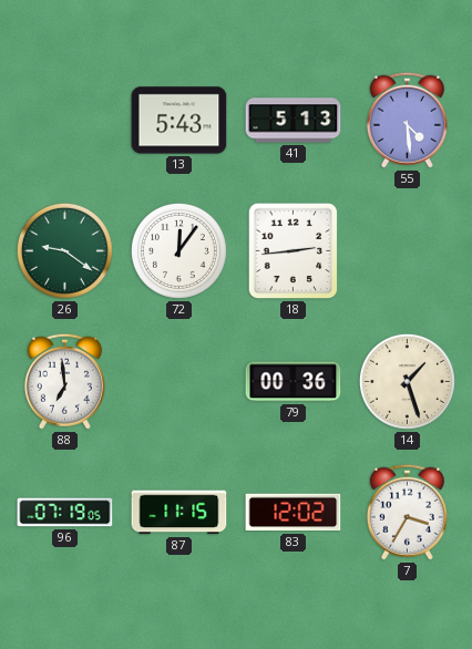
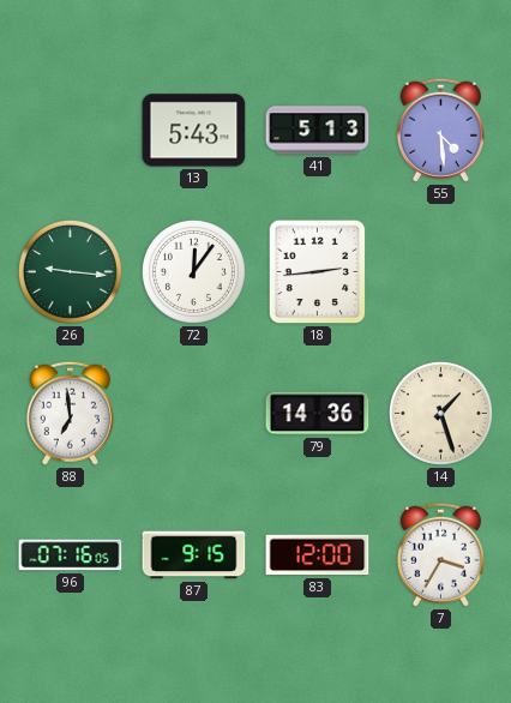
26: 9:21 -> 9:16
79: 00:36 -> 14:36
96: 07:19 -> 07:16
87: 11:15 -> 9:15
83: 12:02 -> 12:00
